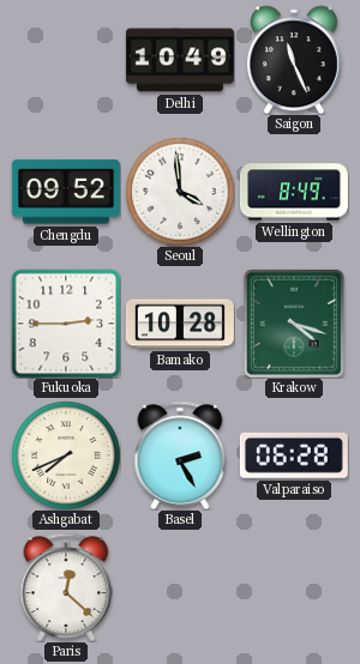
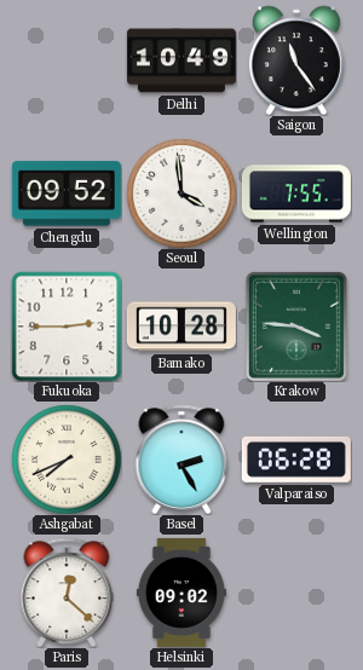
Saigon: 11:26 -> 11:24
Wellington: 8:49 -> 7:55
Krakow: 4:18 -> 3:46
Helsinki: none -> 09:02
